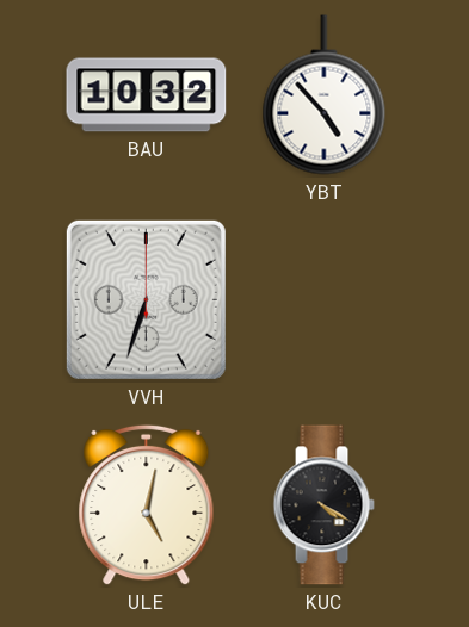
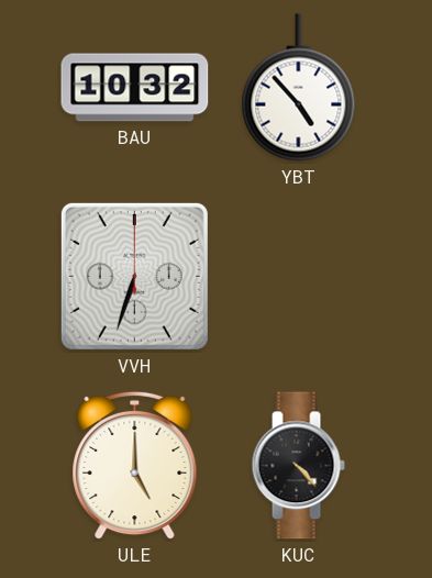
ULE: 5:02 -> 5:00
KUC: 4:20 -> 4:23
